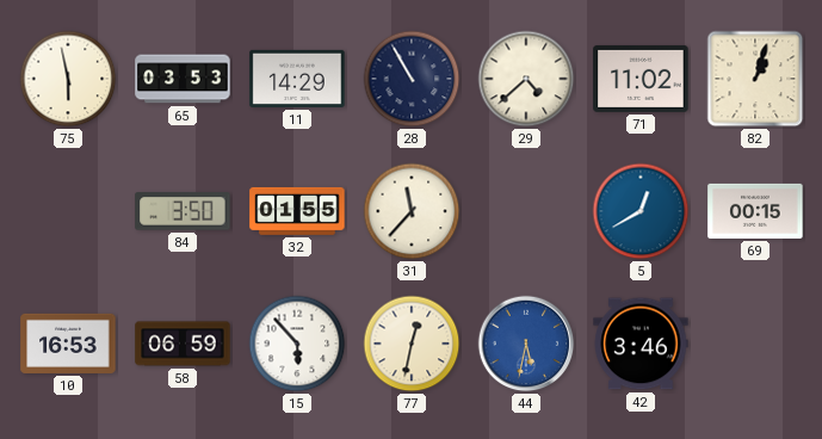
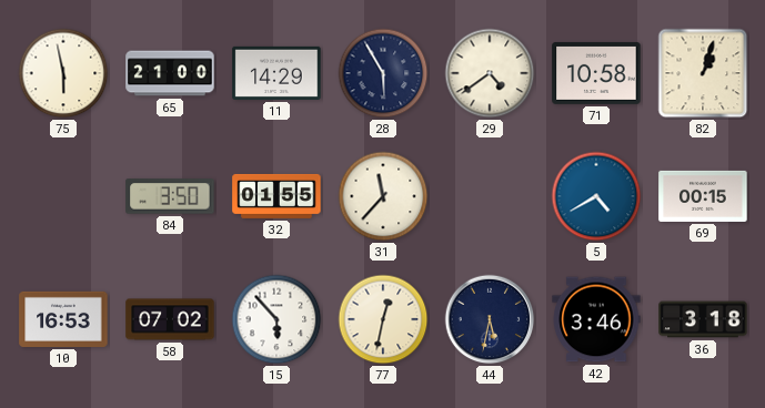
65: 03:53 -> 21:00
28: 10:55 -> 5:55
29: 4:38 -> 4:39
71: 11:02 -> 10:58
5: 12:40 -> 4:40
58: 06:59 -> 07:02
44 dial: blue -> navy
36: none -> 3:18
